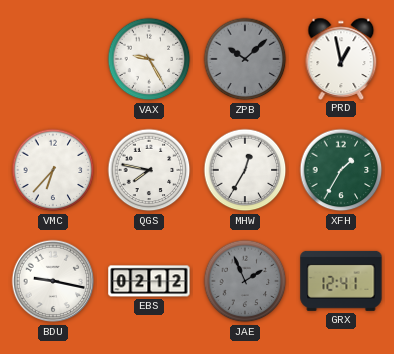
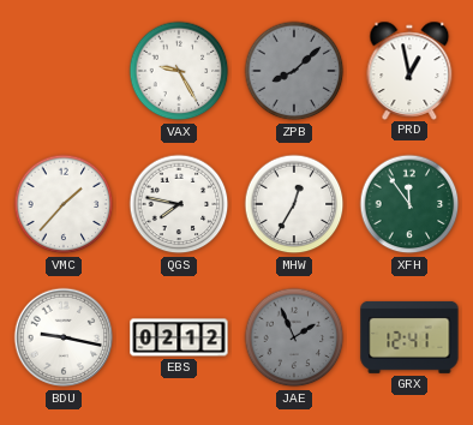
ZPB: 10:08 -> 8:08
VMC: 6:37 -> 1:37
XFH: 1:35 -> 11:54
